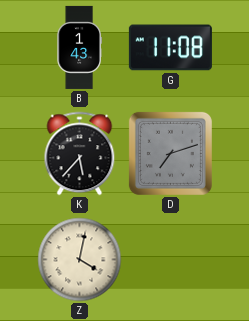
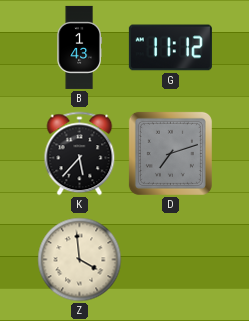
G: 11:08 -> 11:12
Z: 4:02 -> 3:59
